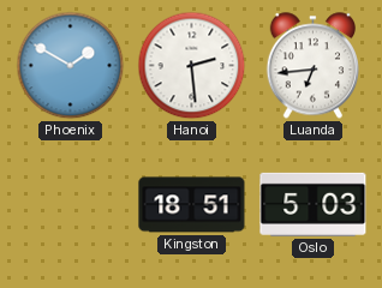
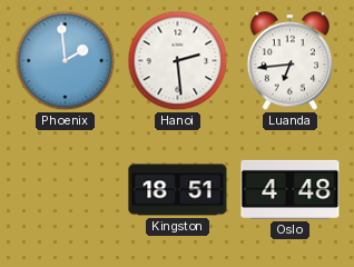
Phoenix: 1:50 -> 1:59
Oslo: 5:03 -> 4:48
